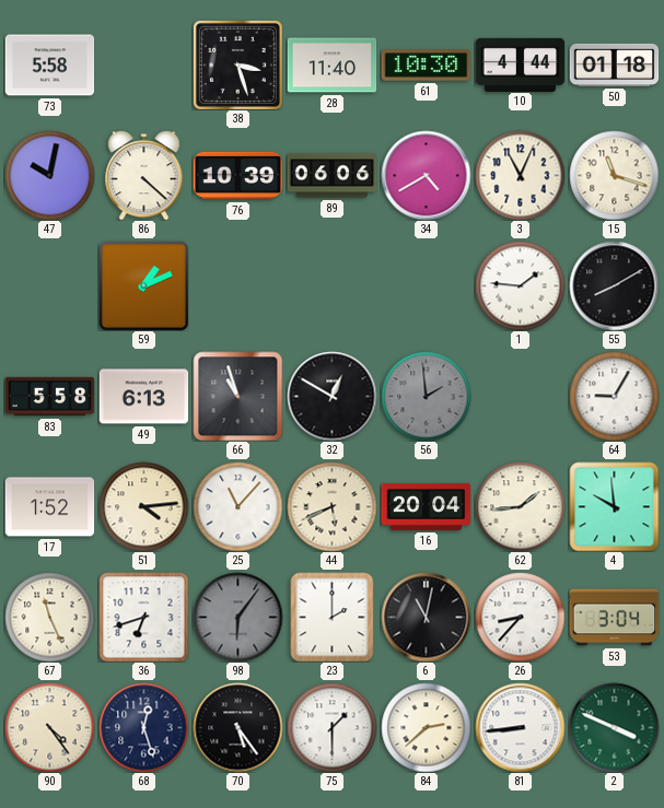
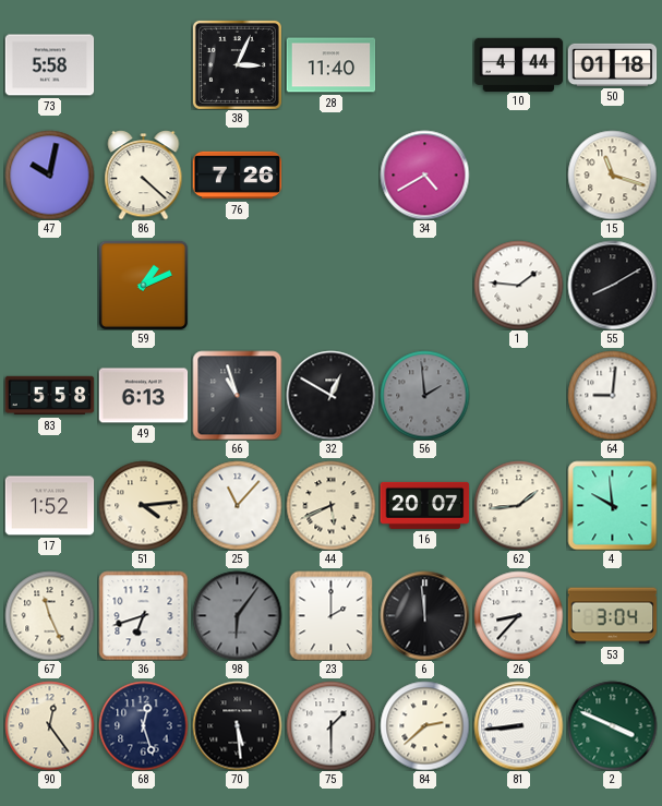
38: 3:27 -> 3:04
61: 10:30 -> none
76: 10:39 -> 7:26
89: 06:06 -> none
3: 11:04 -> none
64: 9:05 -> 9:01
16: 20:04 -> 20:07
6: 11:02 -> 11:59
90: 4:24 -> 12:24
70: 5:24 -> 5:29
